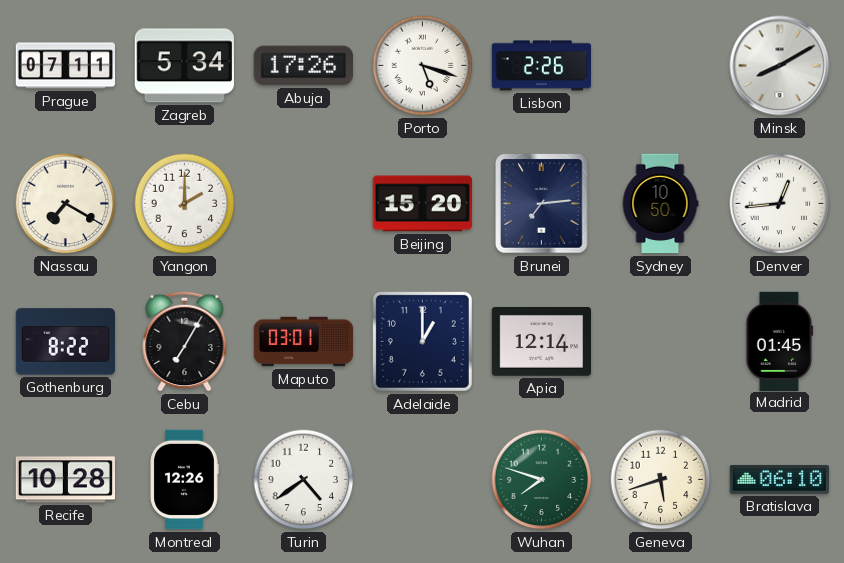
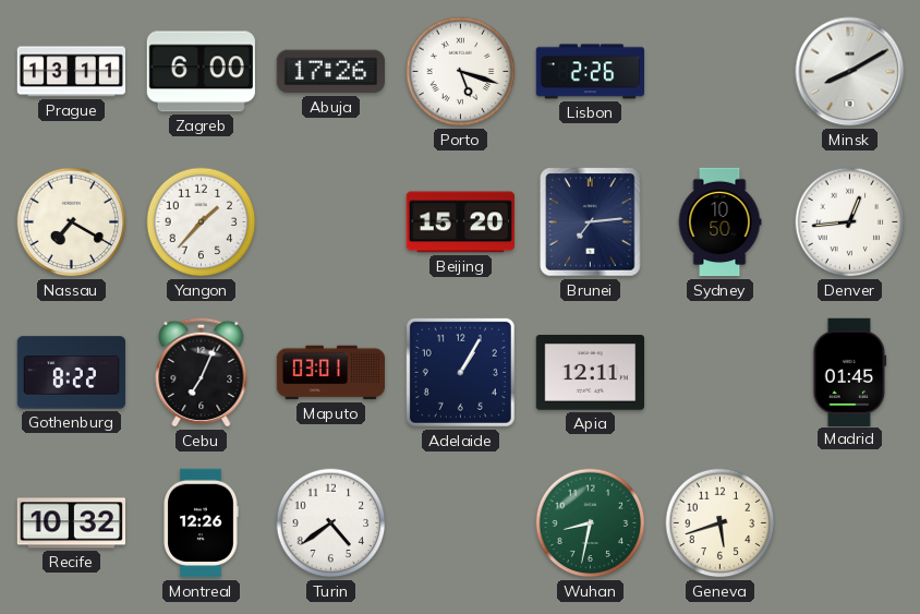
Prague: 07:11 -> 13:11
Zagreb: 5:34 -> 6:00
Yangon: 2:00 -> 1:37
Cebu: 7:05 -> 7:04
Adelaide: 1:00 -> 1:05
Apia: 12:14 -> 12:11
Recife: 10:28 -> 10:32
Wuhan: 7:48 -> 8:32
Bratislava: 06:10 -> none
